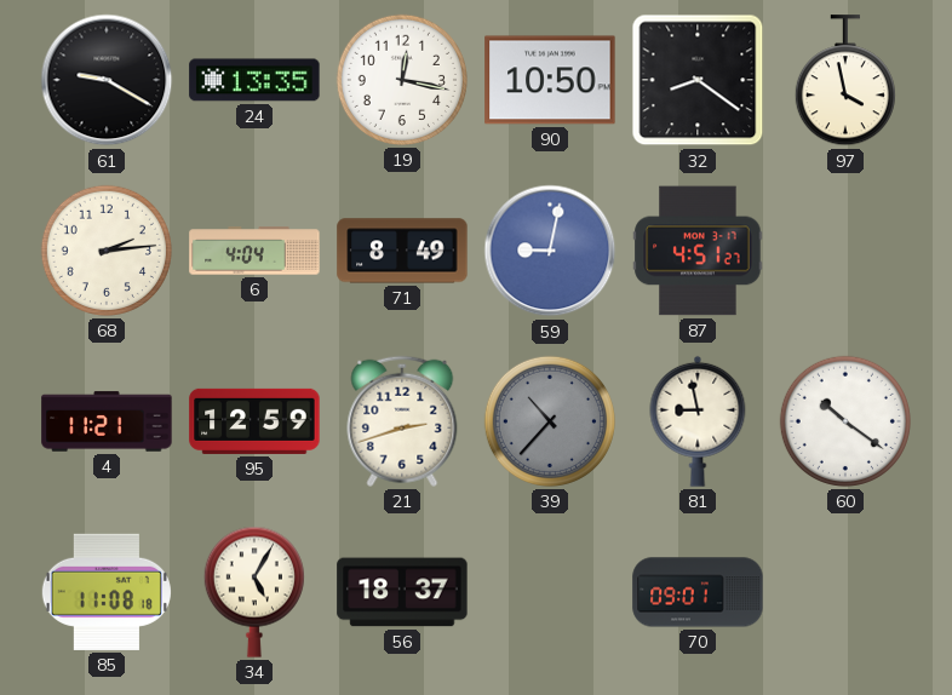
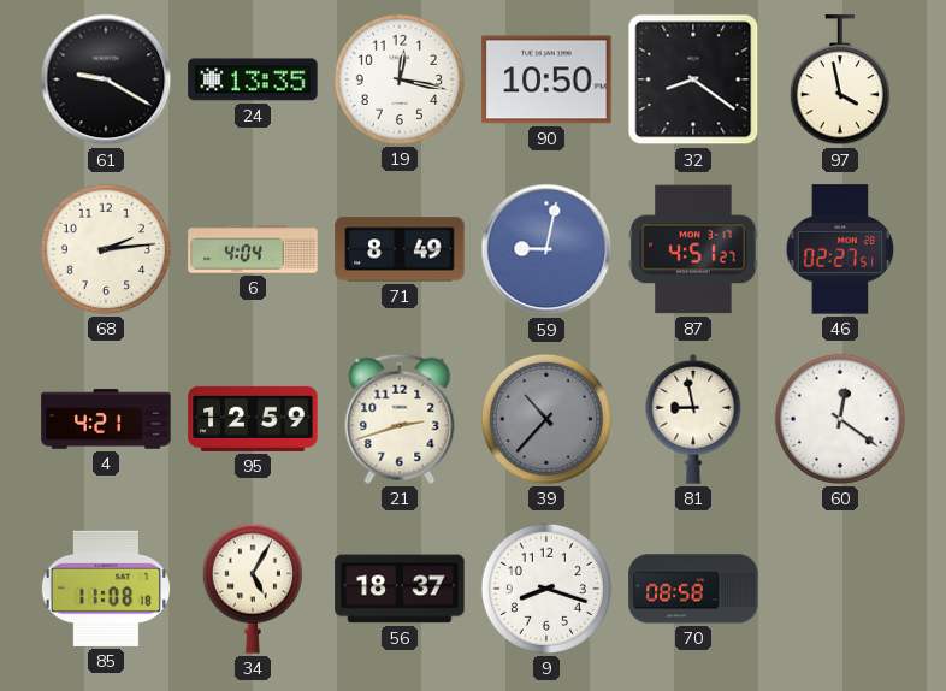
46: none -> 02:27
4: 11:21 -> 4:21
60: 10:21 -> 12:21
9: none -> 8:18
70: 09:01 -> 08:58
